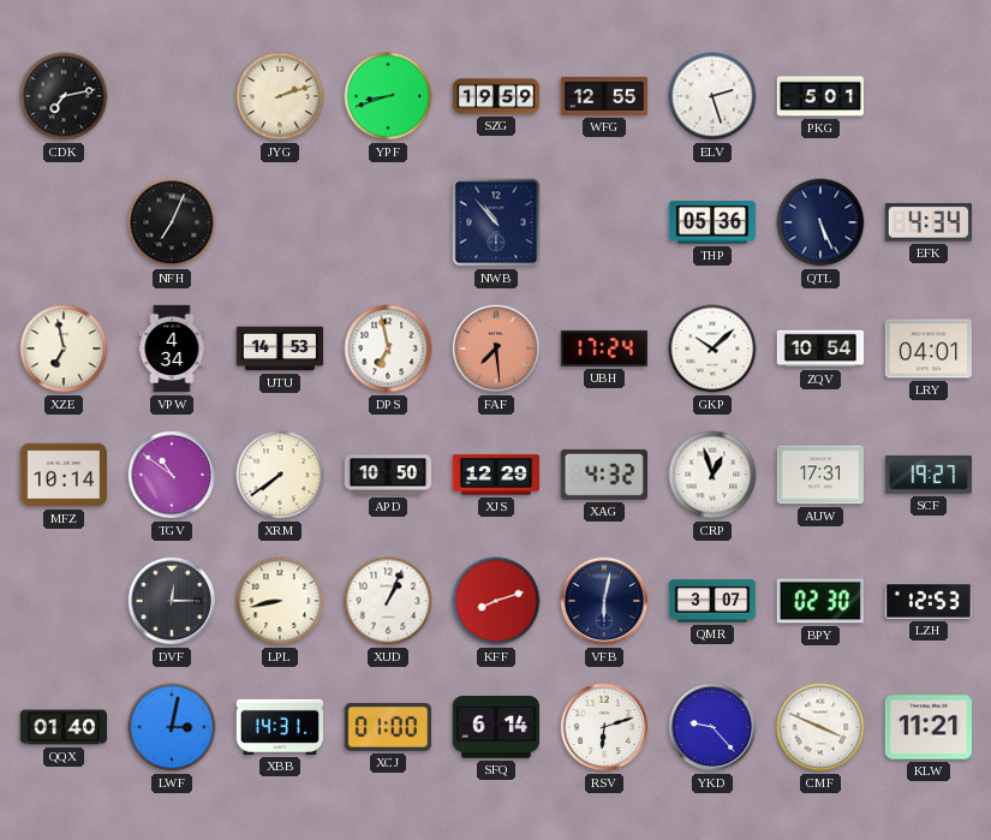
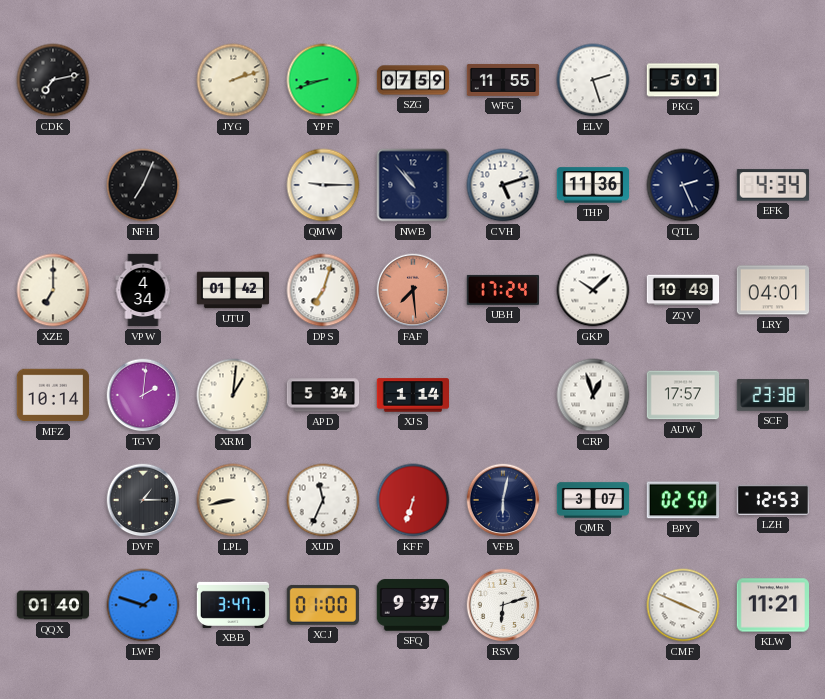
SZG: 19:59 -> 07:59
WFG: 12:55 -> 11:55
QMW: none -> 9:15
CVH: none -> 5:12
THP: 05:36 -> 11:36
QTL: 5:26 -> 2:26
XZE: 6:58 -> 7:00
UTU: 14:53 -> 01:42
DPS: 6:58 -> 7:03
ZQV: 10:54 -> 10:49
TGV: 10:51 -> 2:01
XRM: 7:39 -> 1:01
APD: 10:50 -> 5:34
XJS: 12:29 -> 1:14
XAG: 4:32 -> none
AUW: 17:31 -> 17:57
SCF: 19:27 -> 23:38
DVF: 12:15 -> 1:15
XUD: 1:04 -> 11:34
KFF: 8:12 -> 6:33
BPY: 02:30 -> 02:50
LWF: 3:02 -> 1:48
XBB: 14:31 -> 3:47
SFQ: 6:14 -> 9:37
YKD: 9:23 -> none
